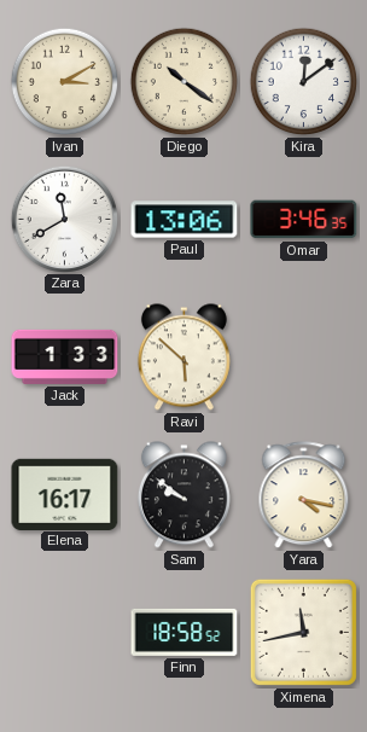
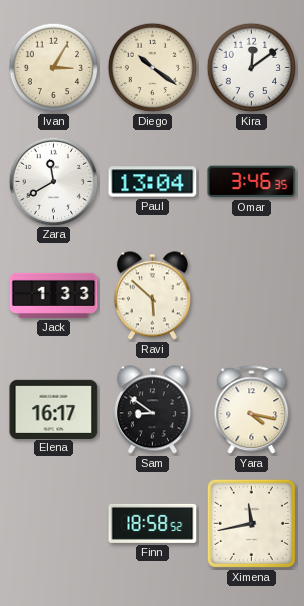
Ivan: 3:10 -> 3:05
Paul: 13:06 -> 13:04
Sam: 9:51 -> 8:51
